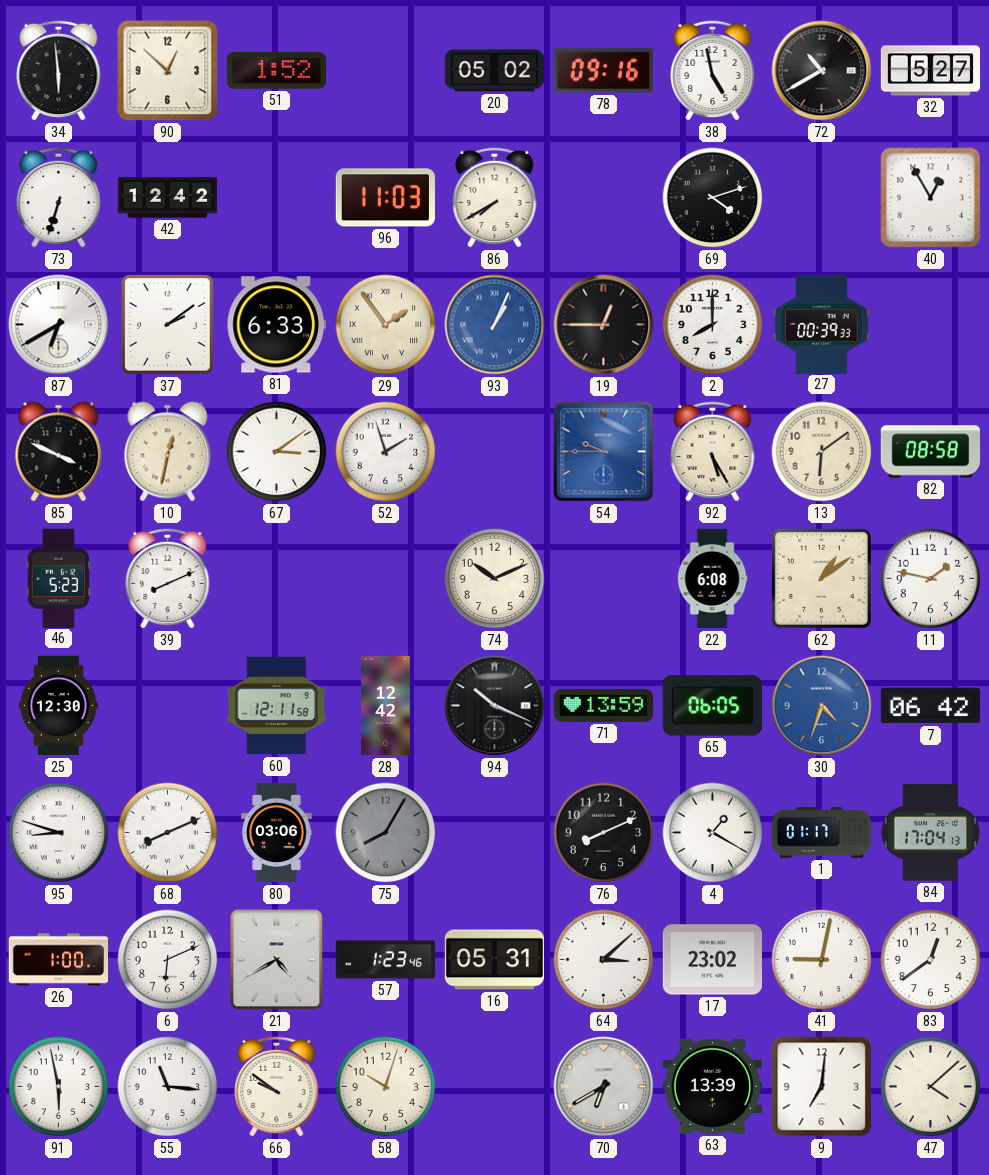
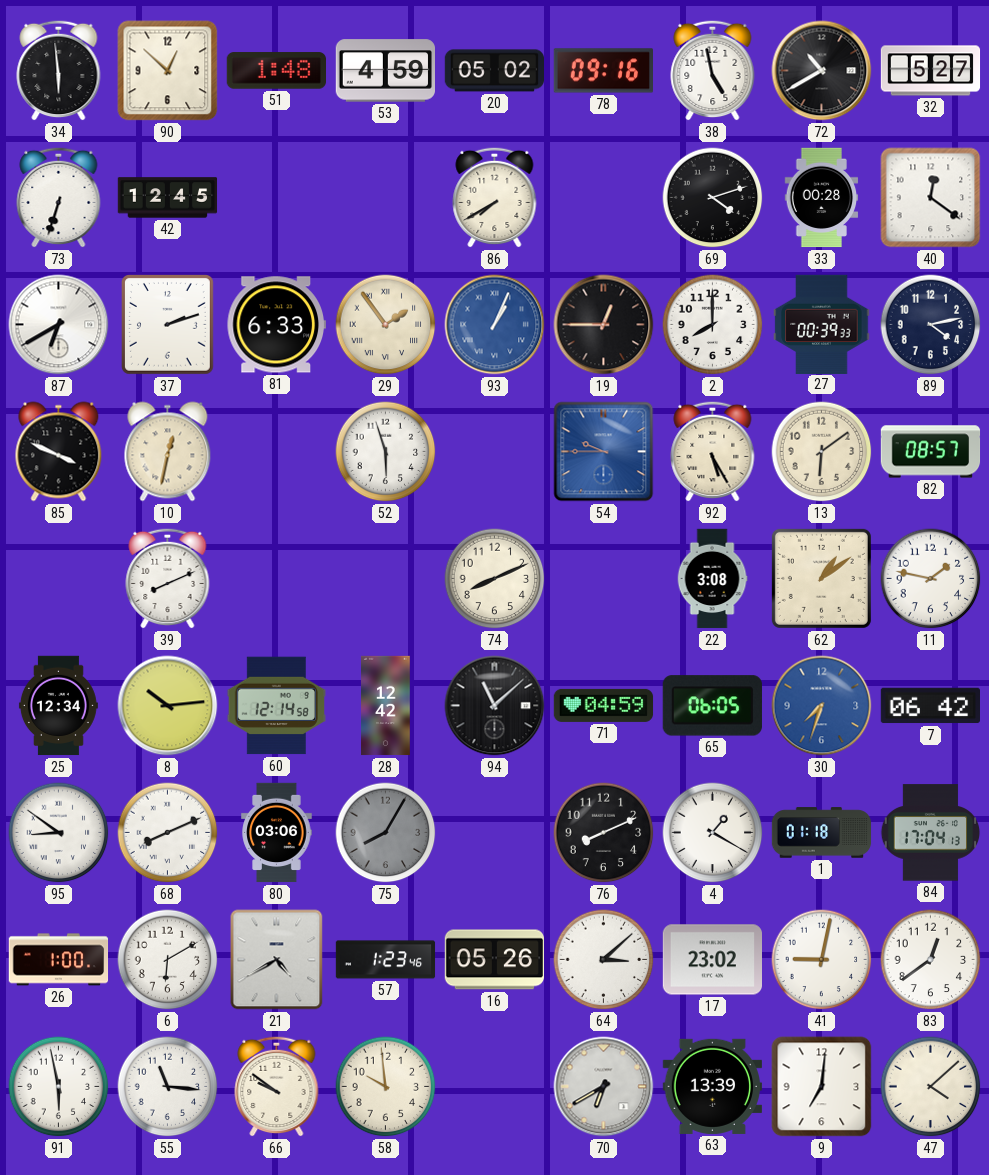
51: 1:52 -> 1:48
53: none -> 4:59
42: 12:42 -> 12:45
96: 11:03 -> none
33: none -> 00:28
40: 12:55 -> 12:21
37: 2:09 -> 2:12
89: none -> 4:13
67: 3:09 -> none
52: 1:57 -> 5:57
82: 08:58 -> 08:57
46: 5:23 -> none
74: 10:11 -> 8:11
22: 6:08 -> 3:08
25: 12:30 -> 12:34
8: none -> 10:14
60: 12:11 -> 12:14
94: 10:19 -> 11:08
71: 13:59 -> 04:59
30: 4:33 -> 7:33
95: 8:48 -> 8:51
1: 01:17 -> 01:18
6: 6:11 -> 6:10
16: 05:31 -> 05:26
58: 10:03 -> 9:59
